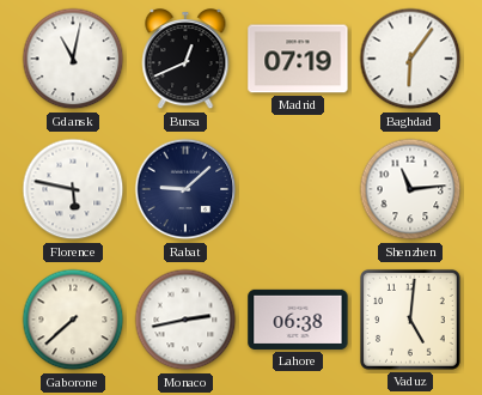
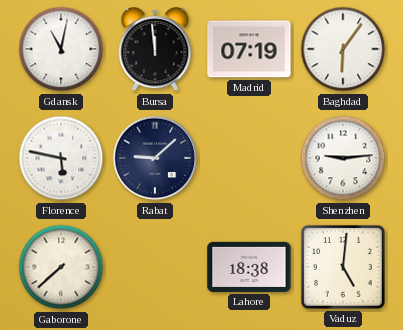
Bursa: 12:41 -> 11:59
Shenzhen: 11:14 -> 9:14
Monaco: 2:43 -> none
Lahore: 06:38 -> 18:38
